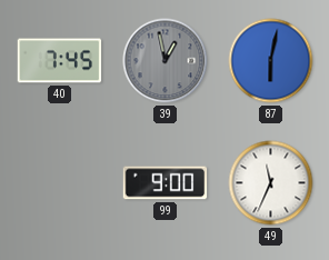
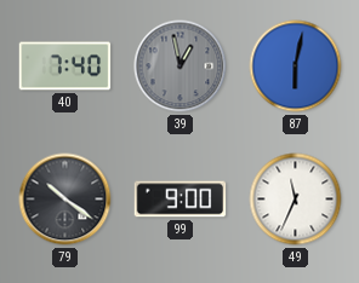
40: 7:45 -> 7:40
79: none -> 10:21
